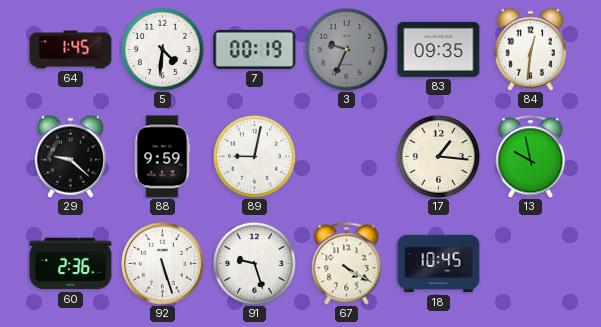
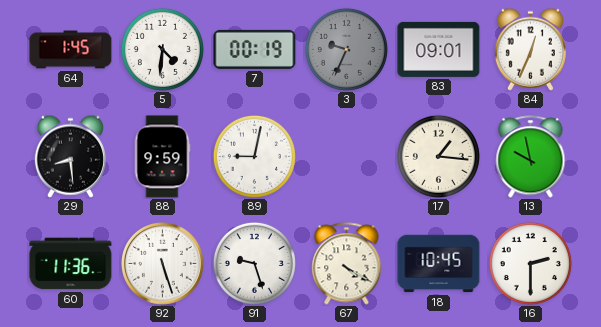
83: 09:35 -> 09:01
84: 12:31 -> 12:34
29: 9:22 -> 8:29
60: 2:36 -> 11:36
16: none -> 2:30
